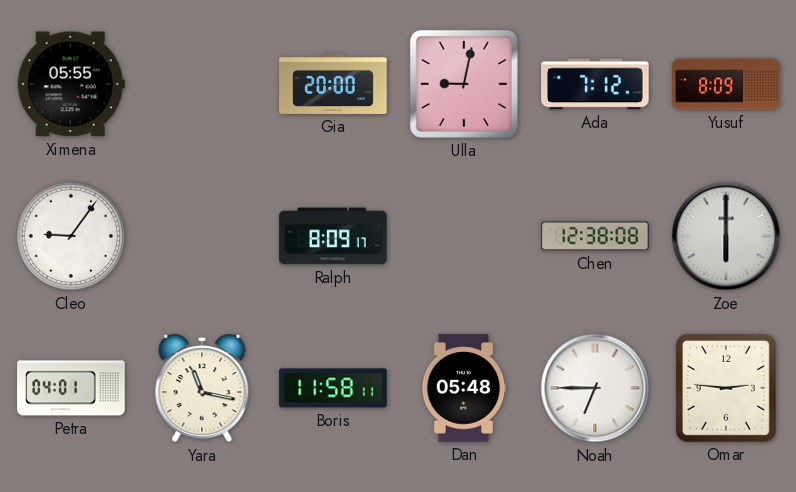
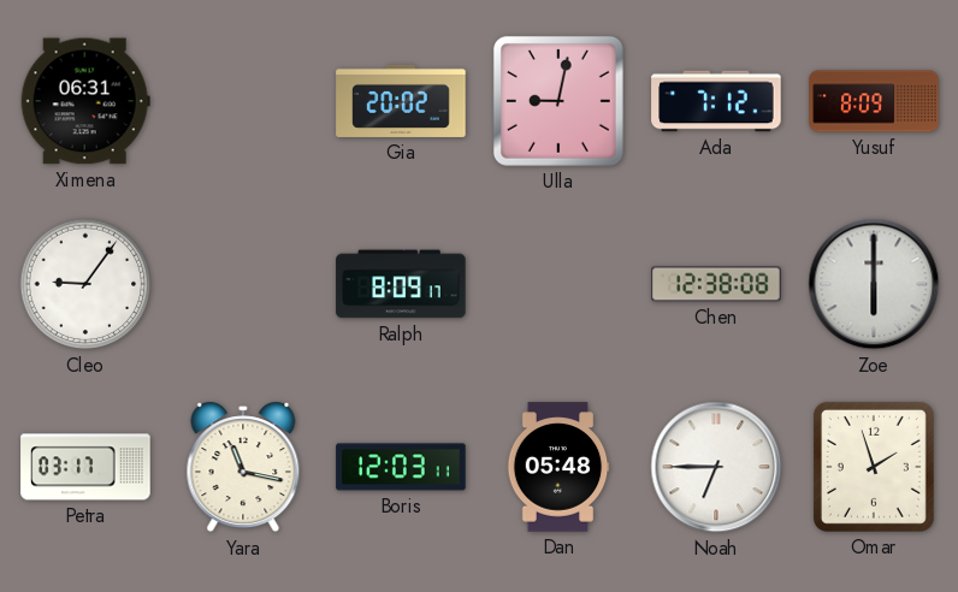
Ximena: 05:55 -> 06:31
Gia: 20:00 -> 20:02
Petra: 04:01 -> 03:17
Boris: 11:58 -> 12:03
Omar: 2:46 -> 1:57
